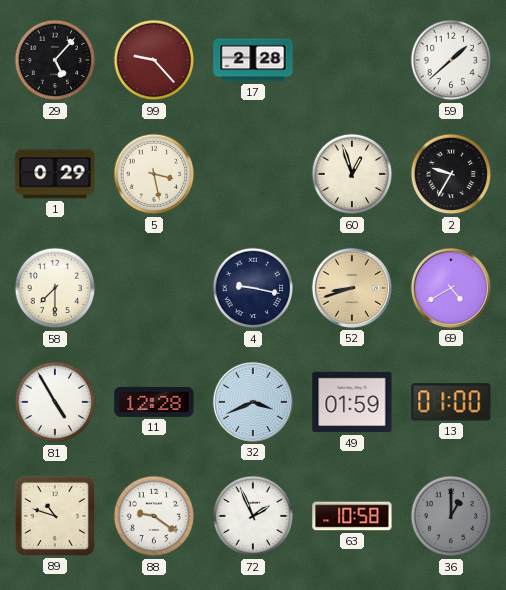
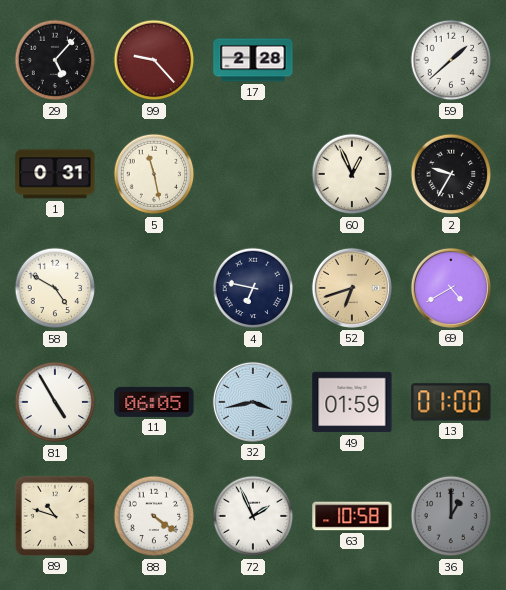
1: 0:29 -> 0:31
5: 3:28 -> 11:28
60: 12:57 -> 12:56
58: 7:30 -> 4:50
4: 9:17 -> 6:47
52: 8:42 -> 6:42
11: 12:28 -> 06:05
32: 3:41 -> 3:43
88: 9:21 -> 4:21
